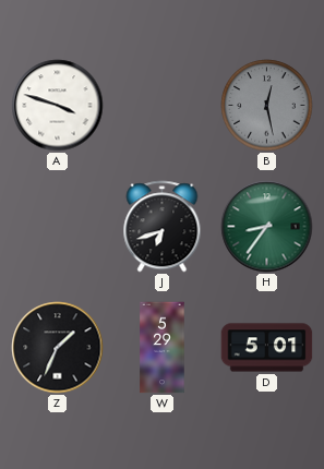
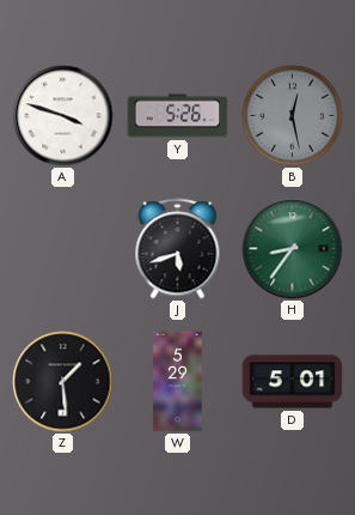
Y: none -> 5:26
J: 6:42 -> 5:42
Z: 1:34 -> 1:29
